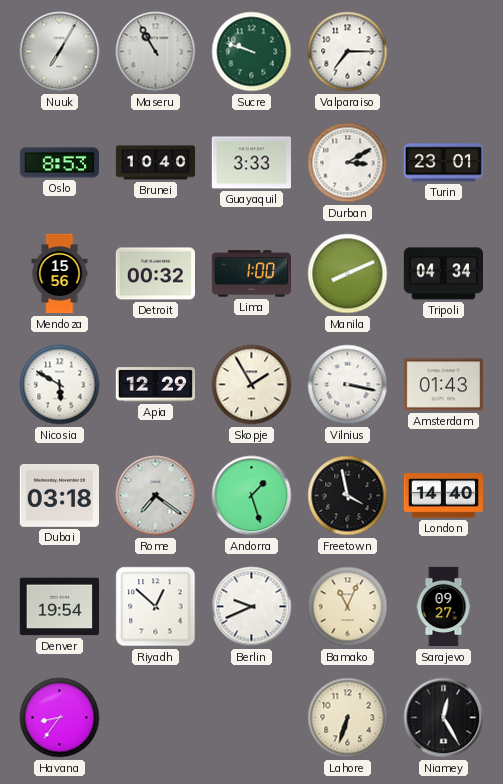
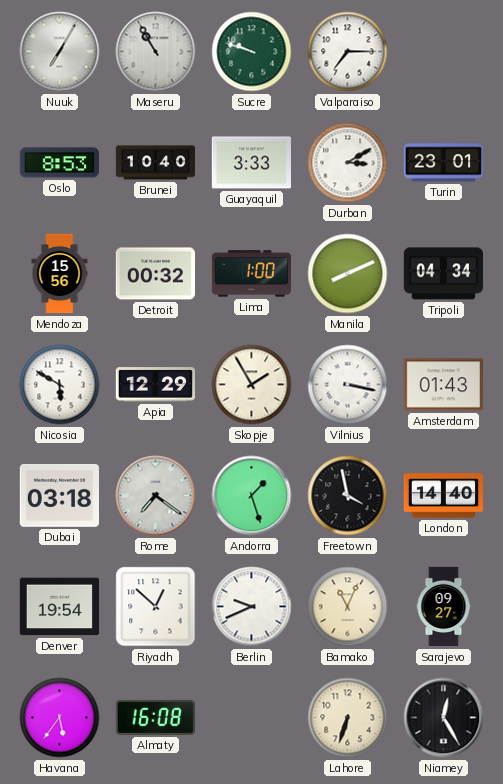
Havana: 8:36 -> 5:36
Almaty: none -> 16:08
